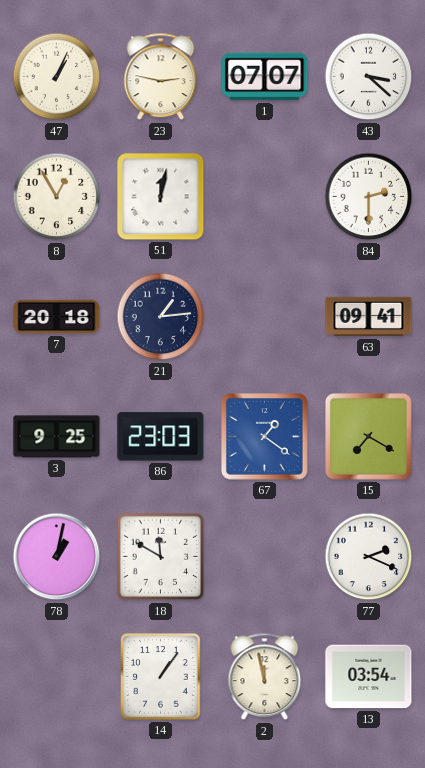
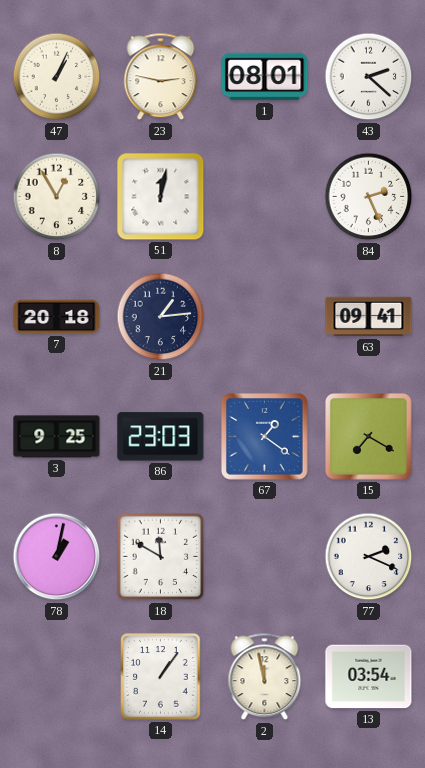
1: 07:07 -> 08:01
43: 3:22 -> 2:22
84: 2:30 -> 2:26
